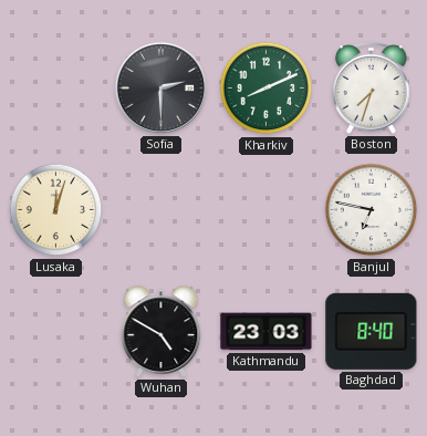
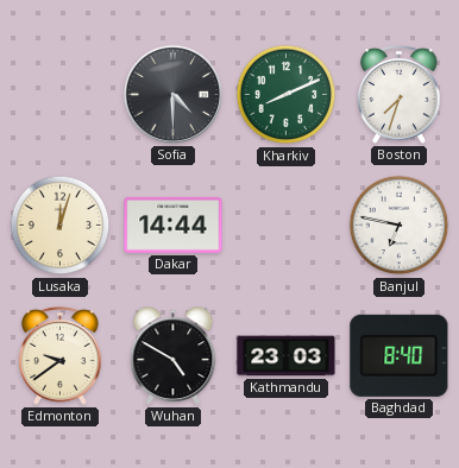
Sofia: 2:30 -> 4:30
Dakar: none -> 14:44
Edmonton: none -> 9:39
